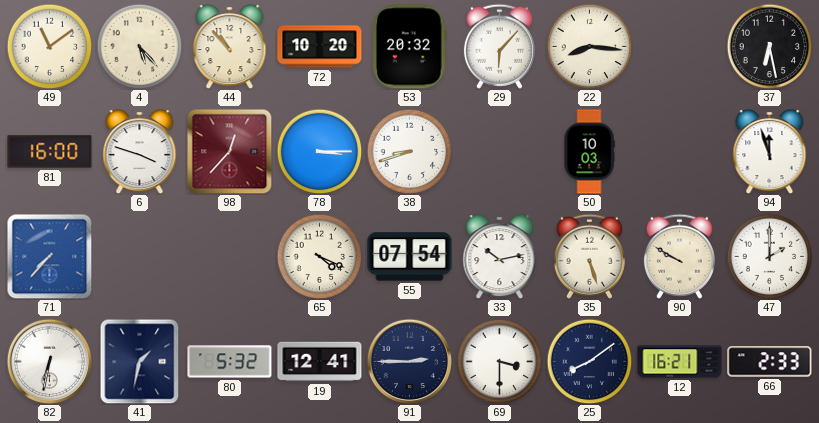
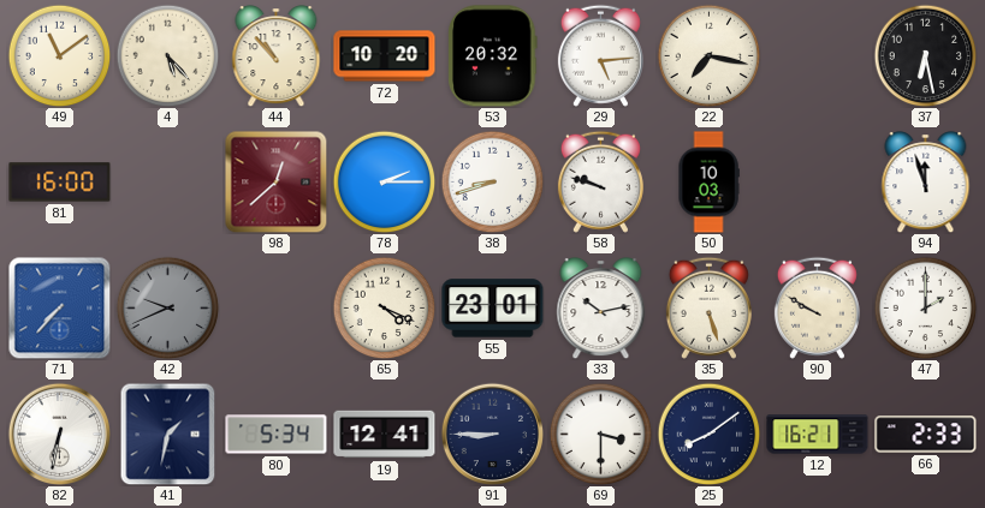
29: 6:07 -> 5:14
22: 8:16 -> 7:17
6: 3:48 -> none
98: 12:37 -> 12:38
78: 3:15 -> 2:15
58: none -> 9:48
42: none -> 9:41
55: 07:54 -> 23:01
80: 5:32 -> 5:34
91: 2:45 -> 8:45
